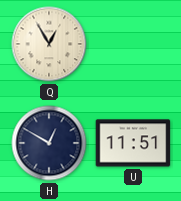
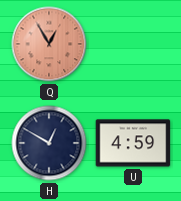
Q dial: cream -> salmon
U: 11:51 -> 4:59
